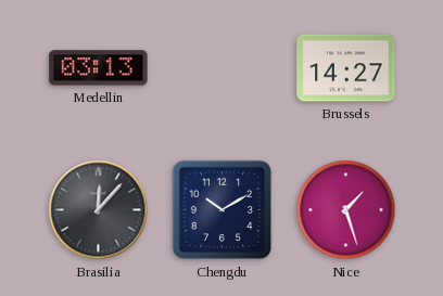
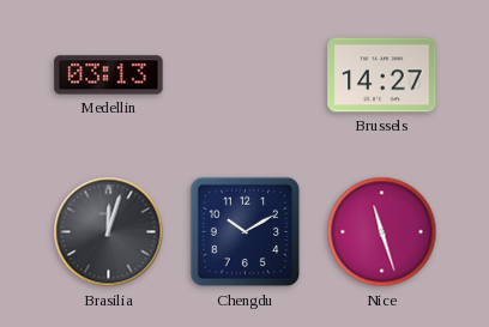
Brasilia: 12:07 -> 12:03
Nice: 1:27 -> 11:27
